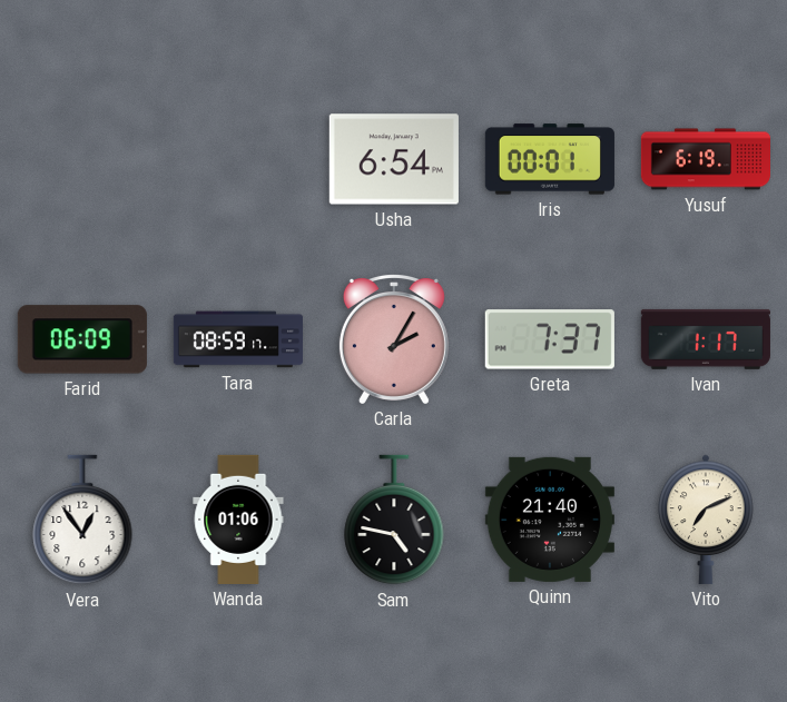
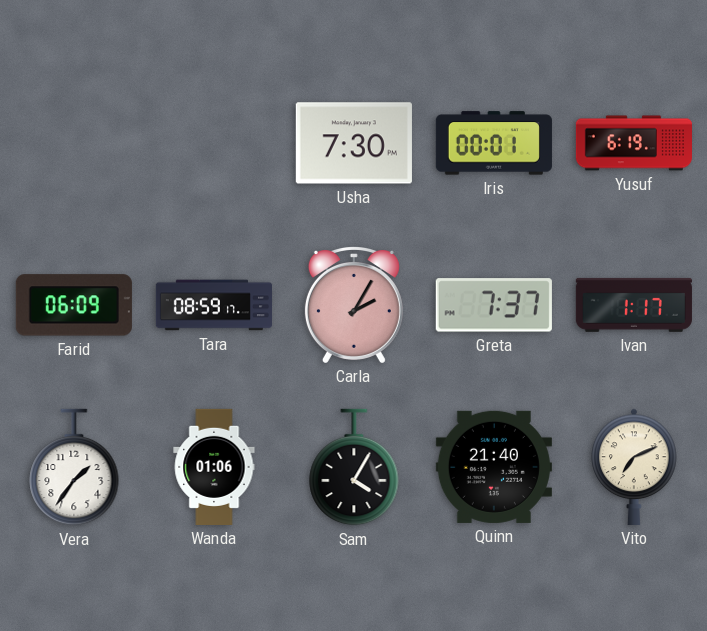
Usha: 6:54 -> 7:30
Vera: 12:54 -> 1:36
Sam: 4:47 -> 4:05
